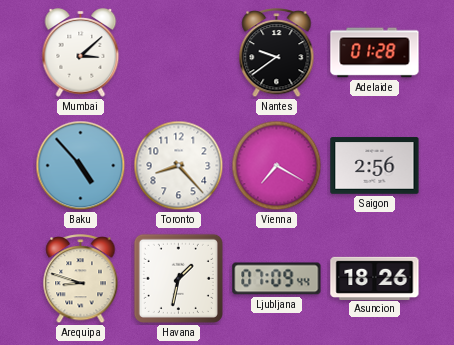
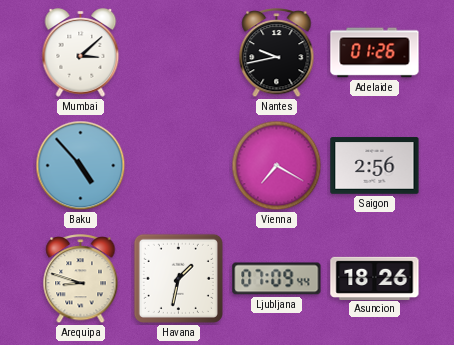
Nantes: 9:39 -> 9:43
Adelaide: 01:28 -> 01:26
Toronto: 8:23 -> none
